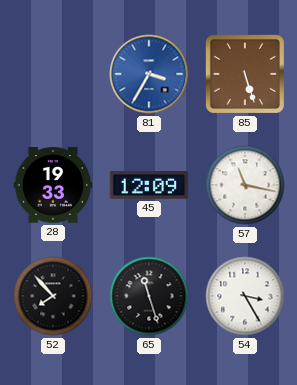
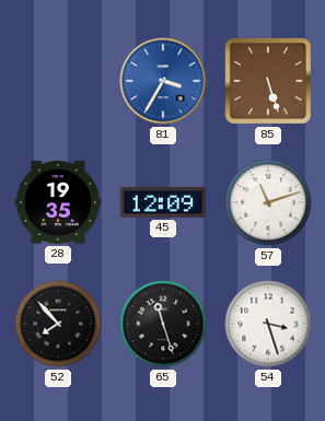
28: 19:33 -> 19:35
57: 11:17 -> 11:12
54: 3:25 -> 3:27
